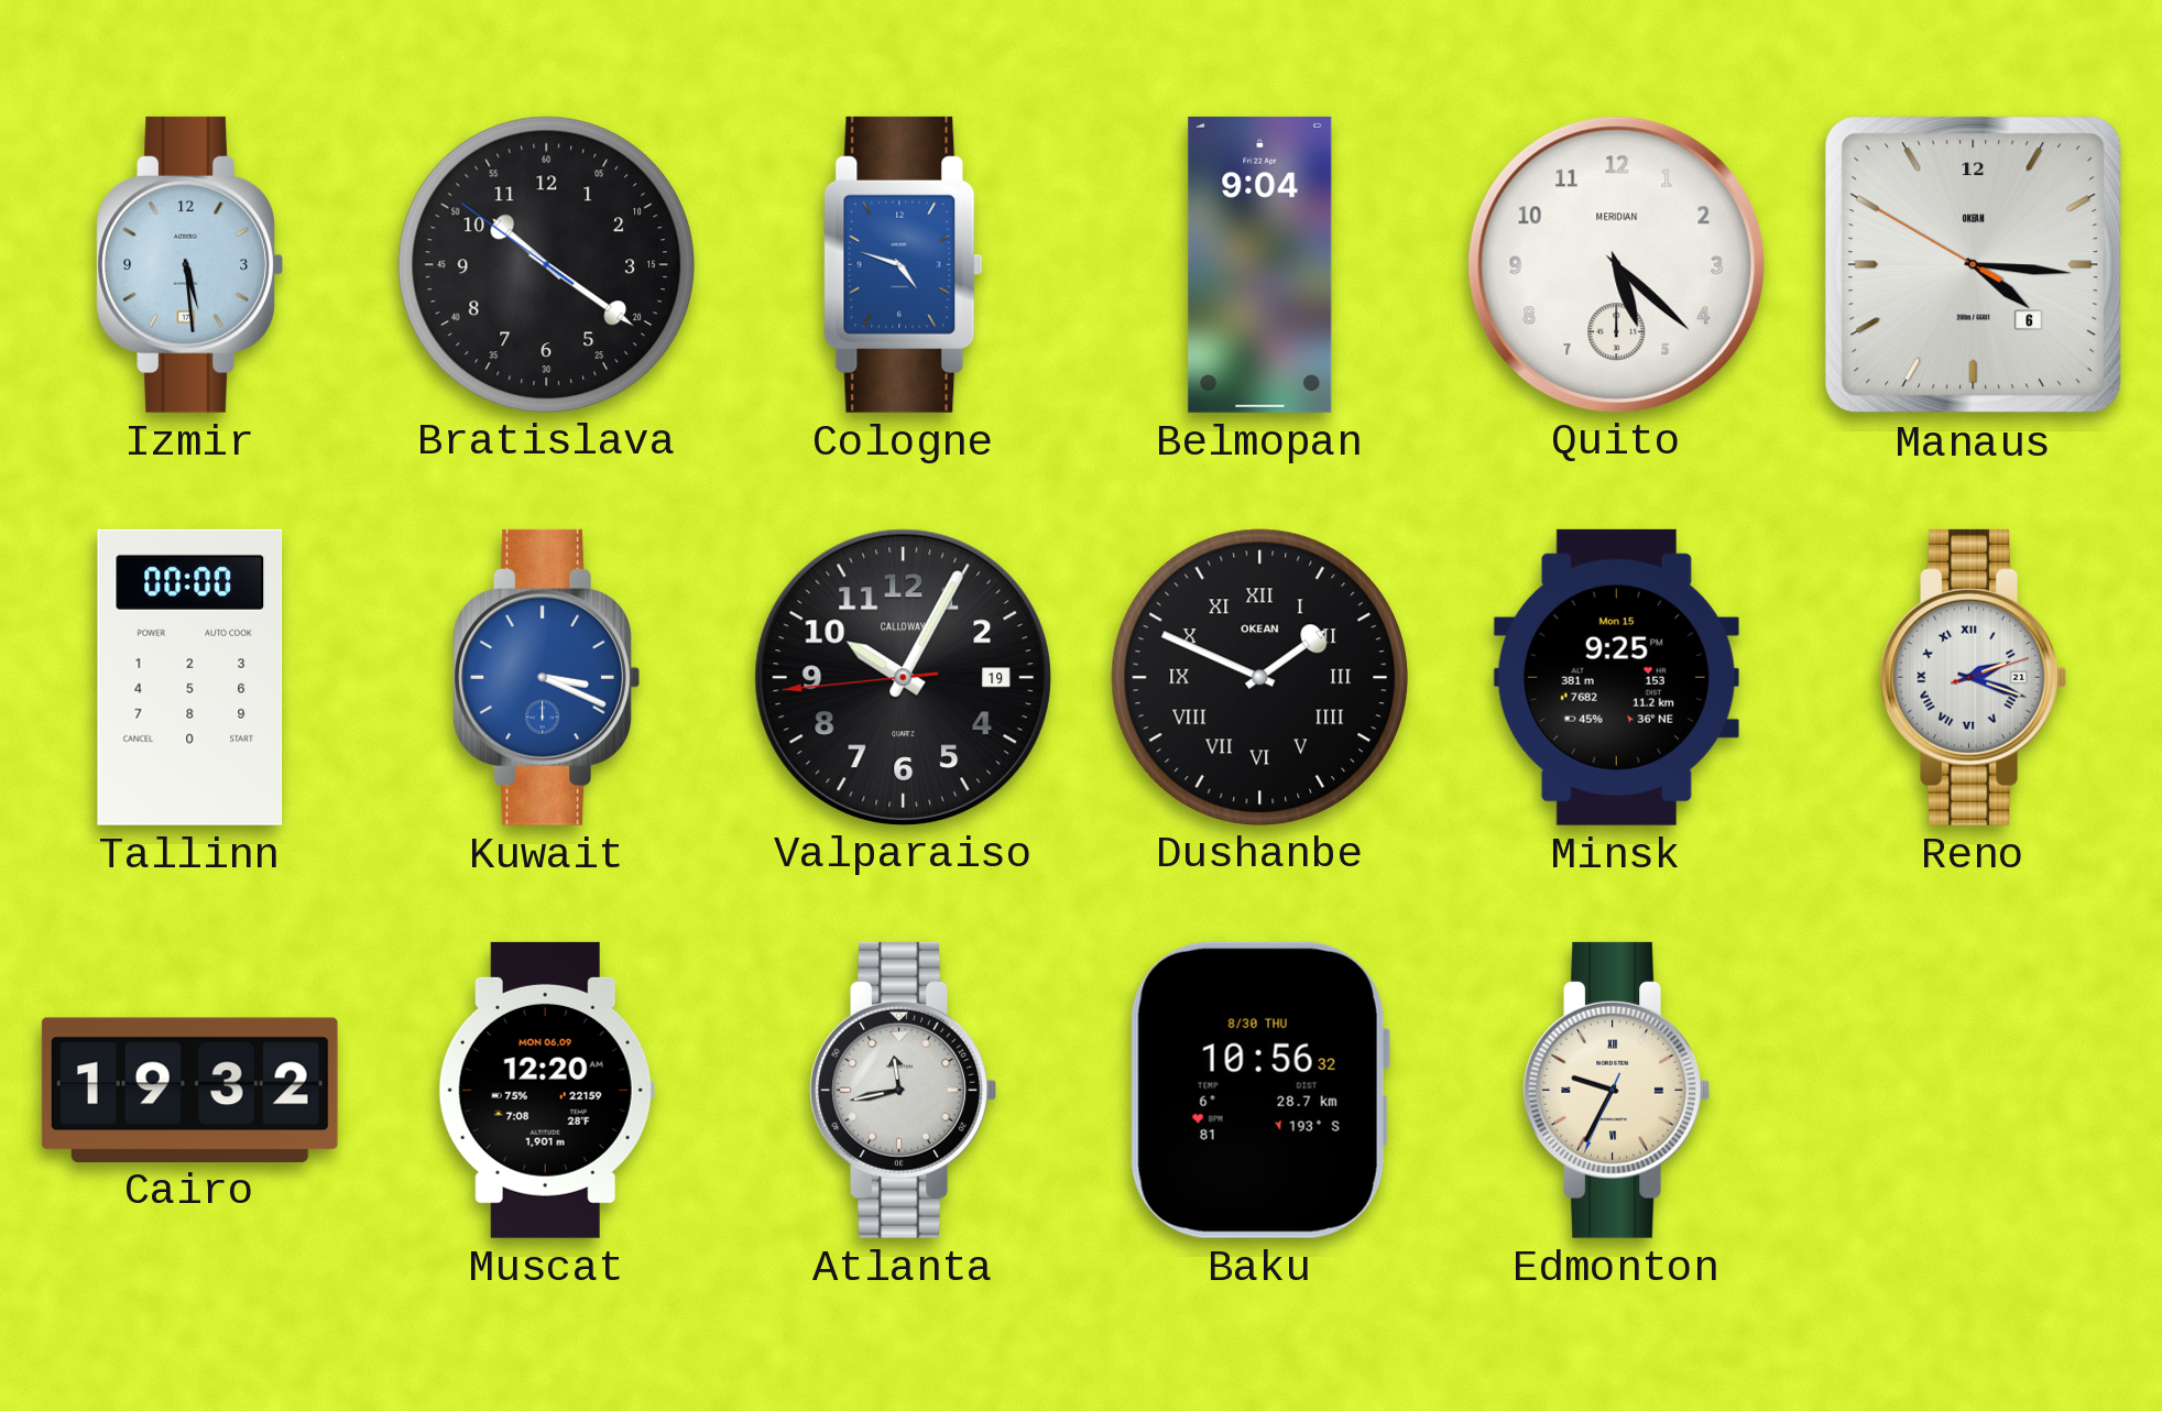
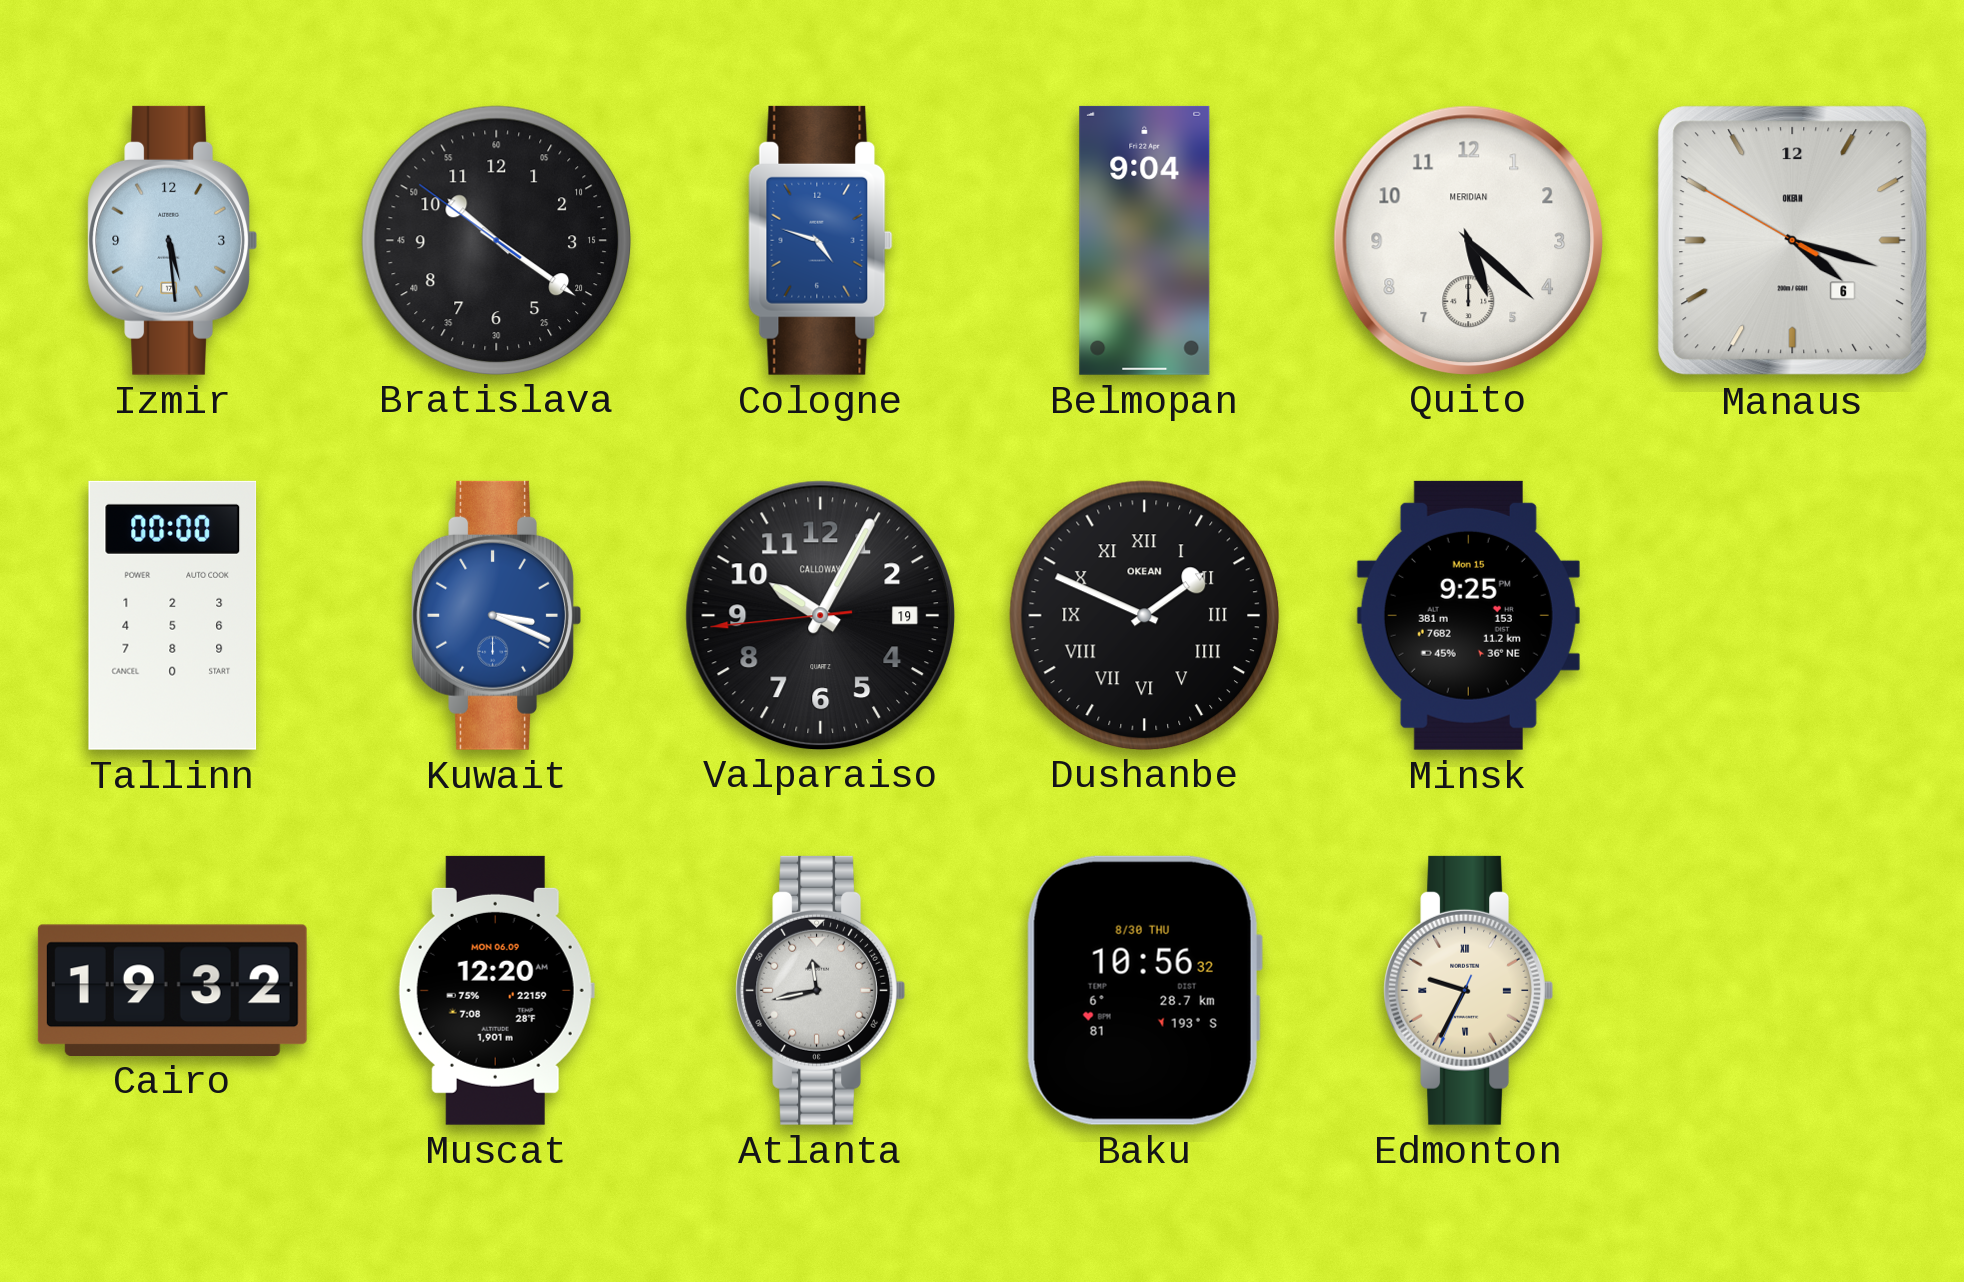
Manaus: 4:15 -> 4:17
Reno: 2:18 -> none
